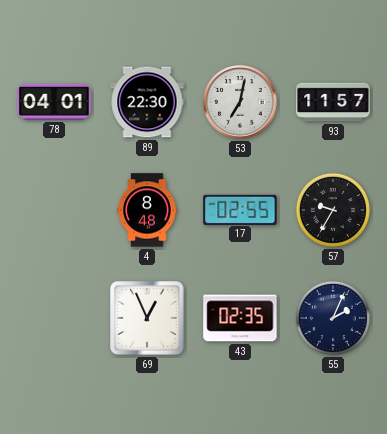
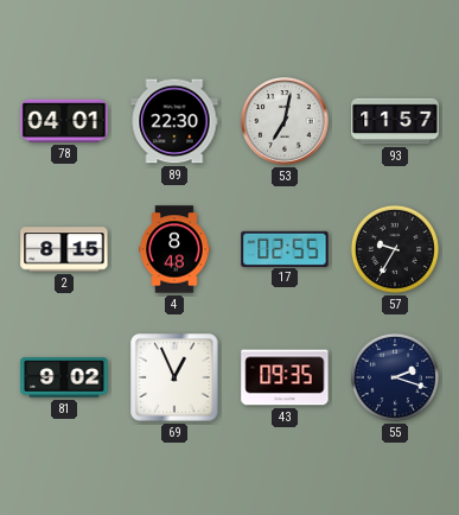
2: none -> 8:15
81: none -> 9:02
43: 02:35 -> 09:35
55: 2:04 -> 2:18
